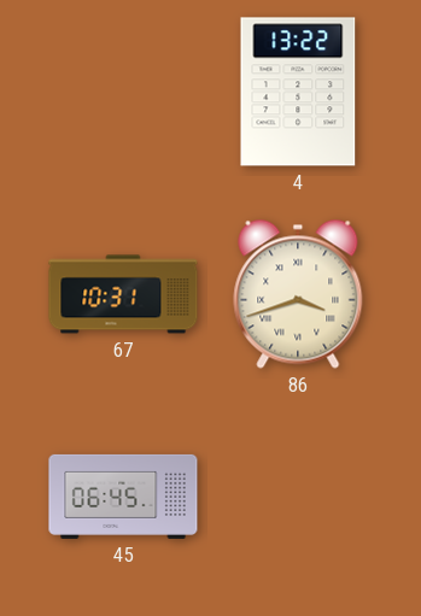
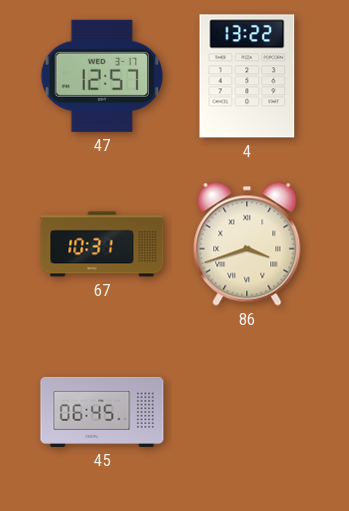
47: none -> 12:57
